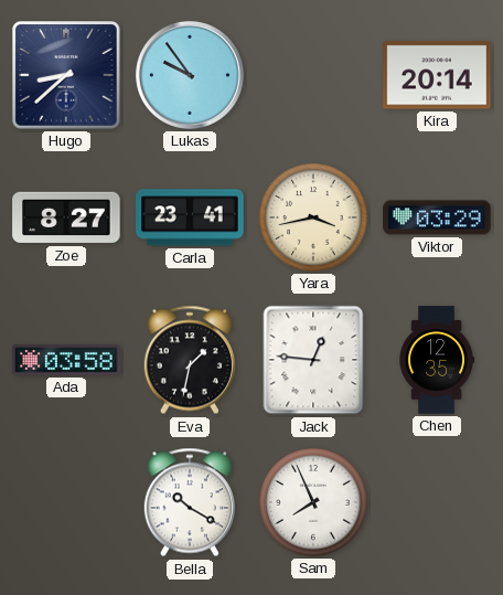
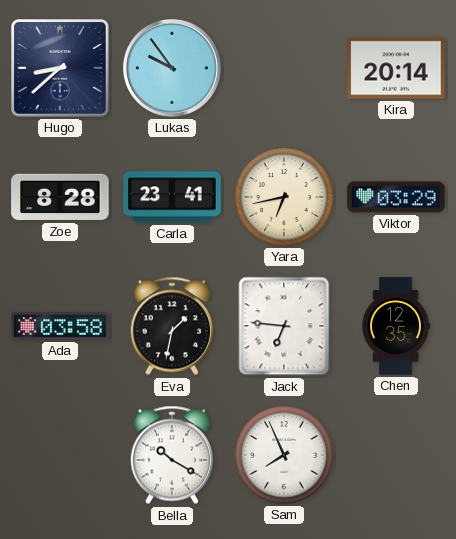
Zoe: 8:27 -> 8:28
Yara: 3:43 -> 6:43
Jack: 12:46 -> 6:46
